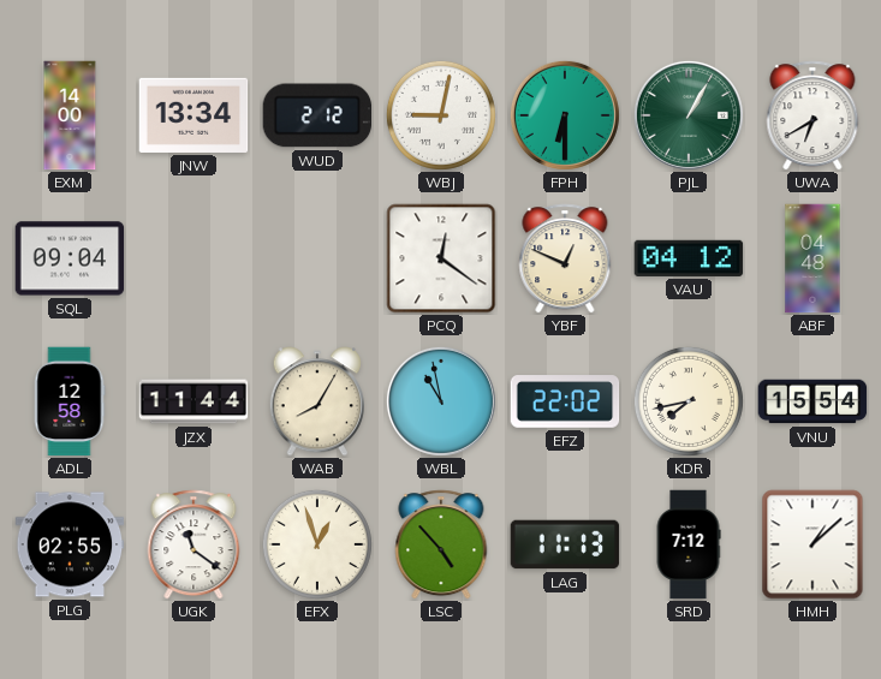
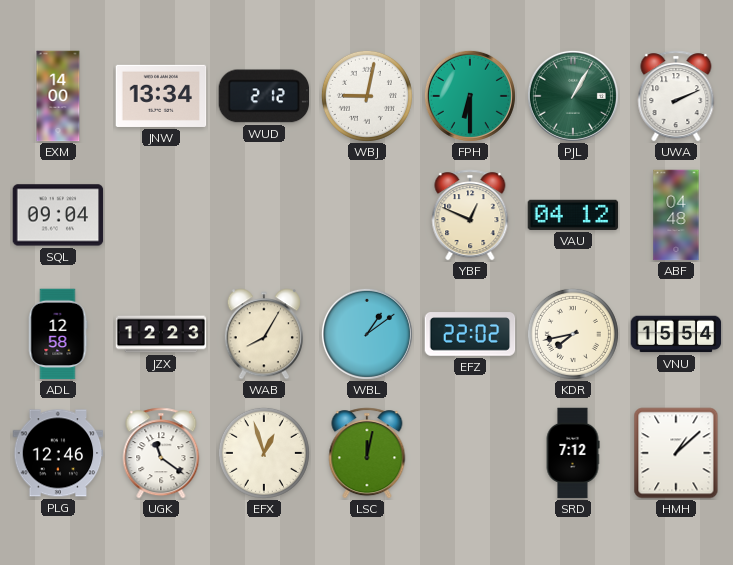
UWA: 6:40 -> 2:11
PCQ: 12:21 -> none
JZX: 11:44 -> 12:23
WBL: 10:58 -> 1:09
PLG: 02:55 -> 12:46
LSC: 4:53 -> 12:02
LAG: 11:13 -> none
